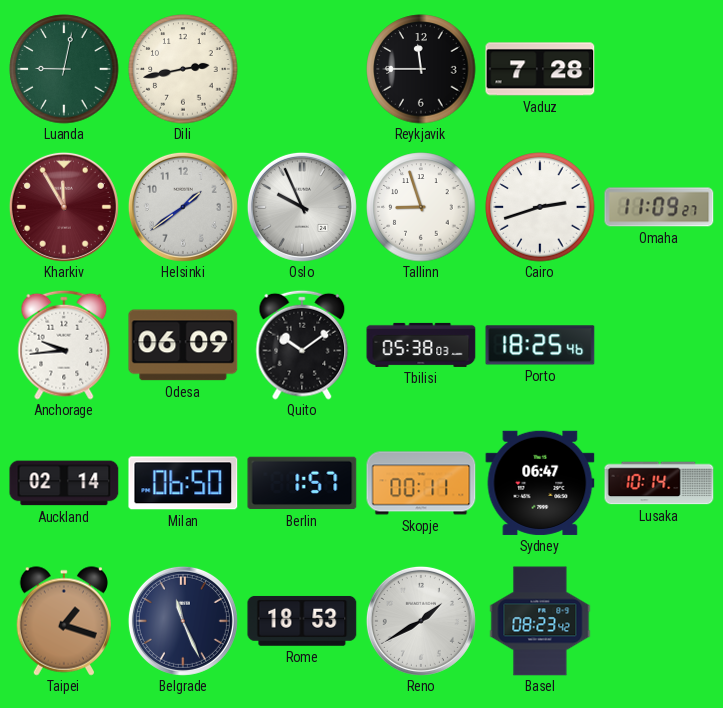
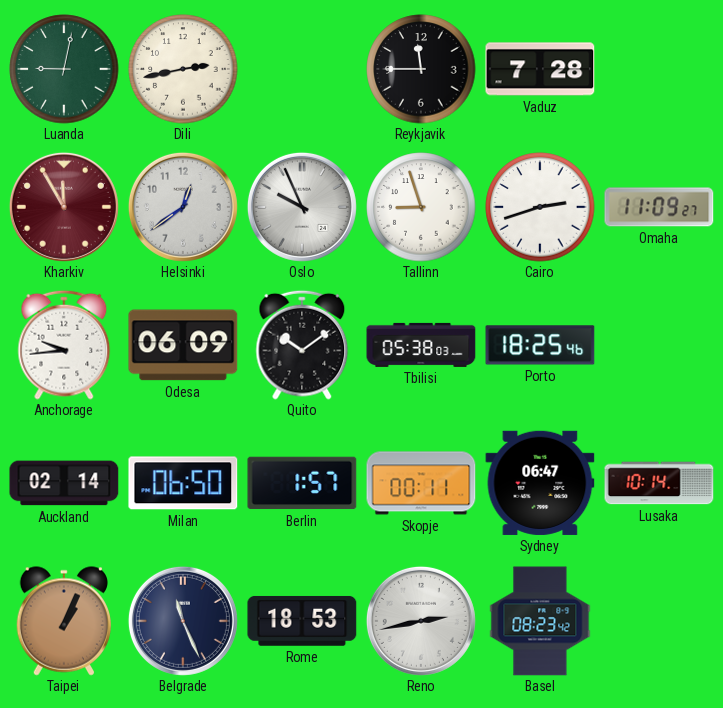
Helsinki: 1:39 -> 12:39
Taipei: 1:18 -> 1:04
Reno: 1:40 -> 2:43
